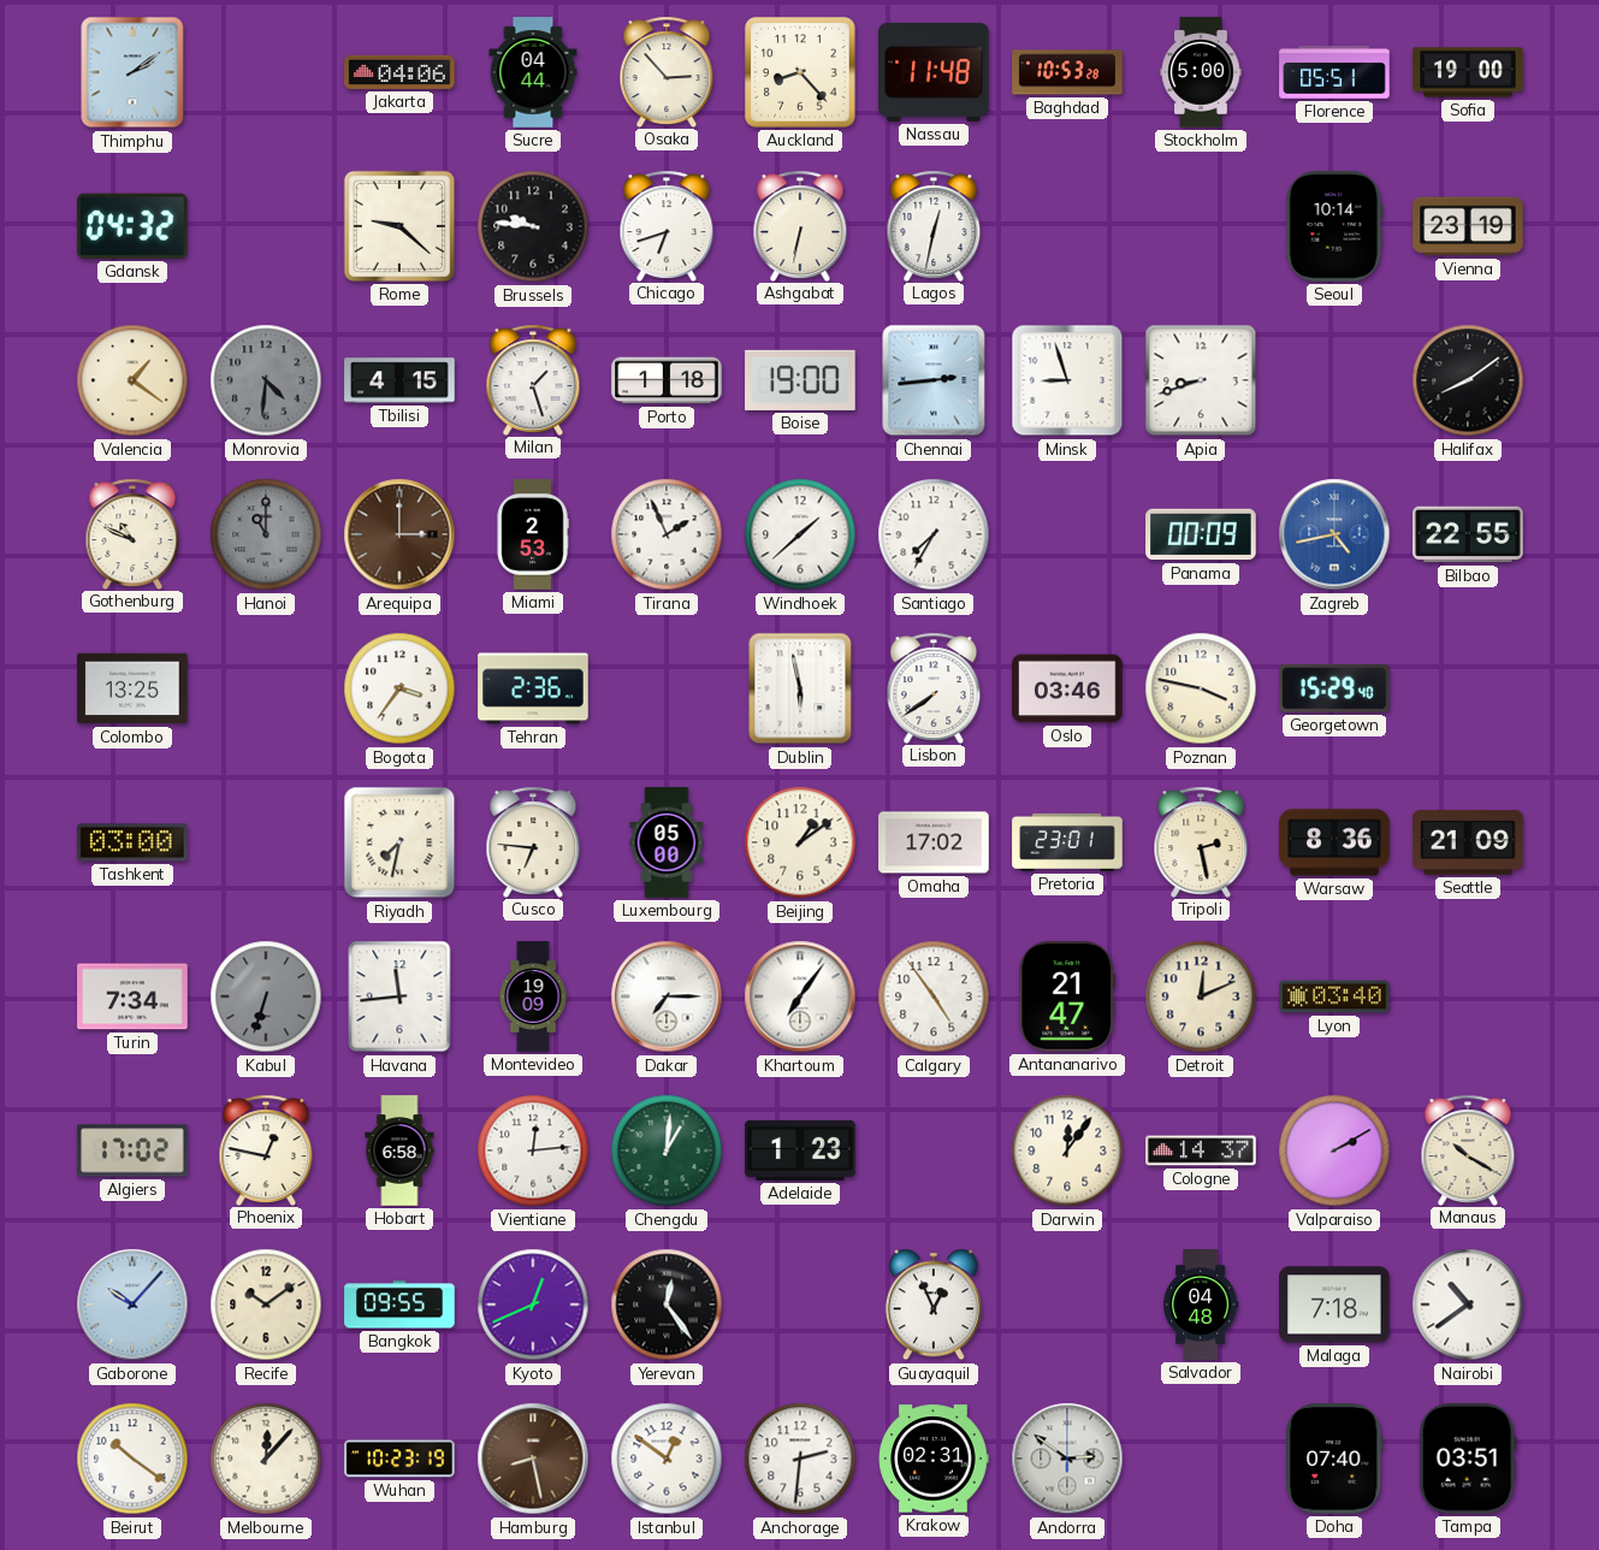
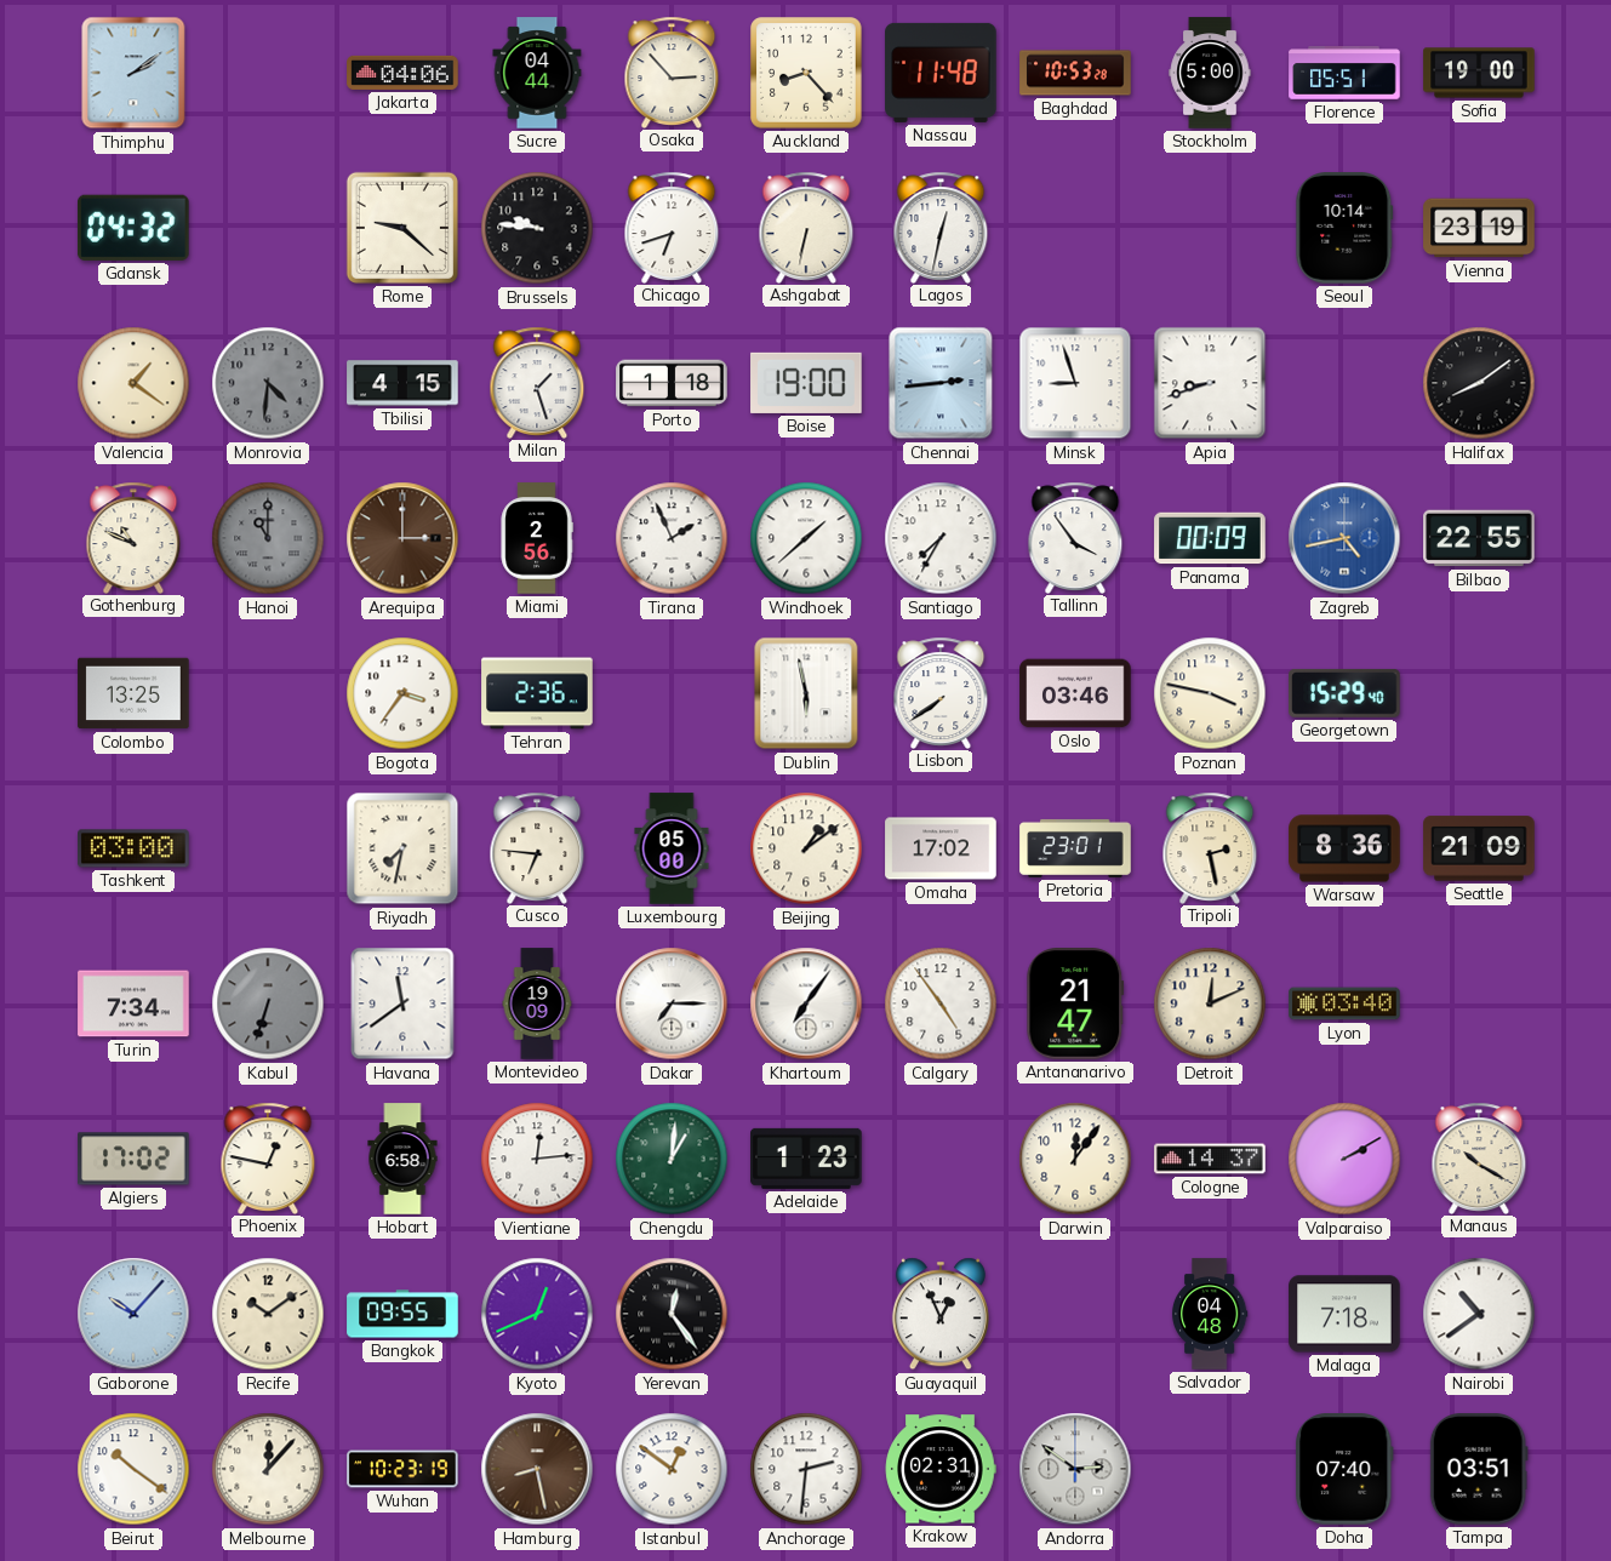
Miami: 2:53 -> 2:56
Tallinn: none -> 3:54
Havana: 11:44 -> 11:39
